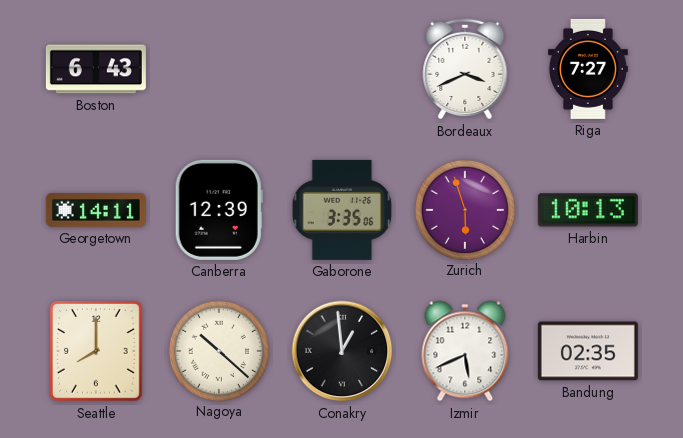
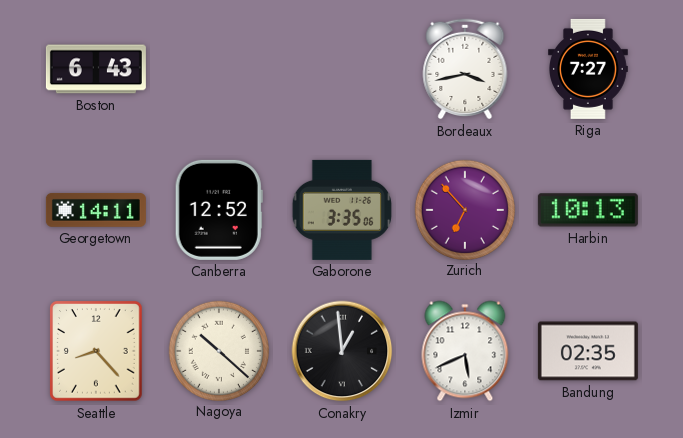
Bordeaux: 3:41 -> 3:43
Canberra: 12:39 -> 12:52
Zurich: 5:57 -> 6:53
Seattle: 8:00 -> 8:23
